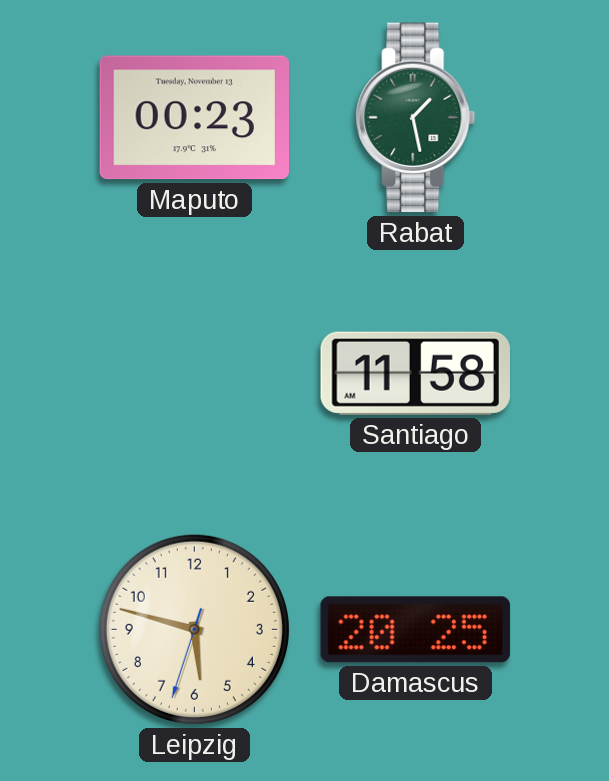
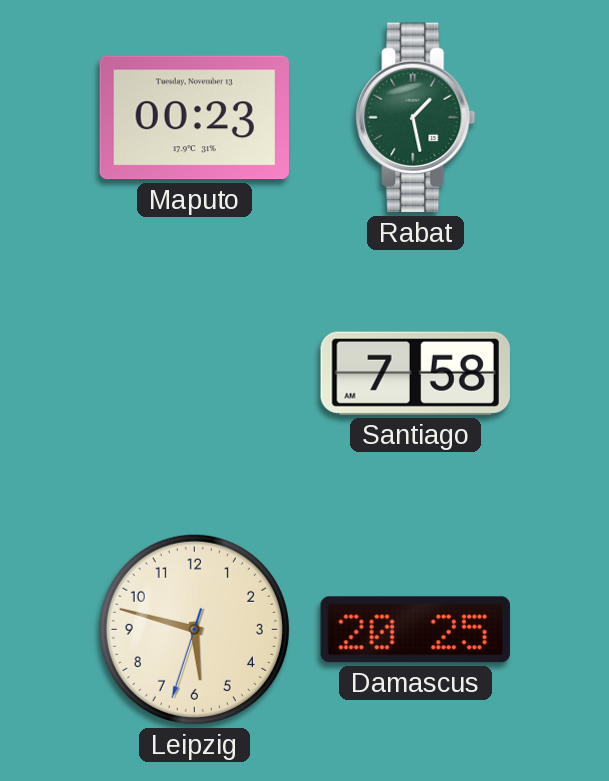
Santiago: 11:58 -> 7:58
